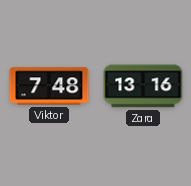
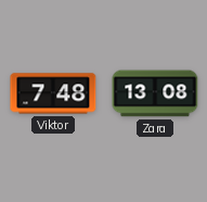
Zara: 13:16 -> 13:08
